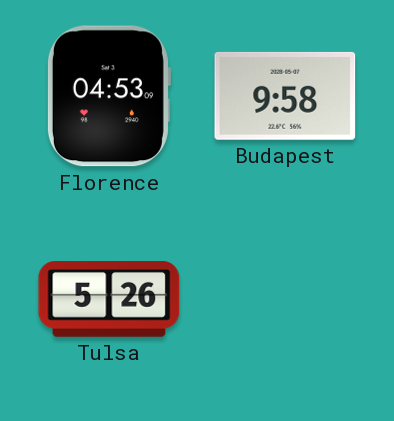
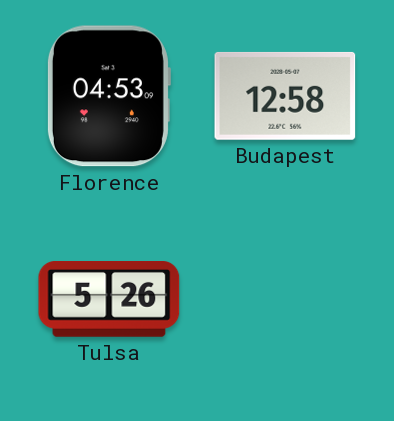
Budapest: 9:58 -> 12:58
